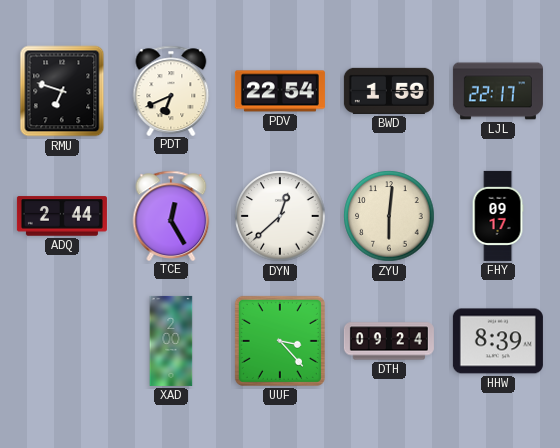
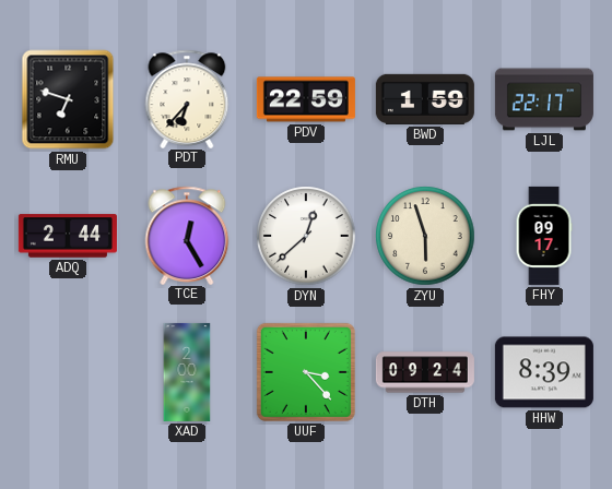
PDT: 6:41 -> 6:37
PDV: 22:54 -> 22:59
ZYU: 6:01 -> 5:57
